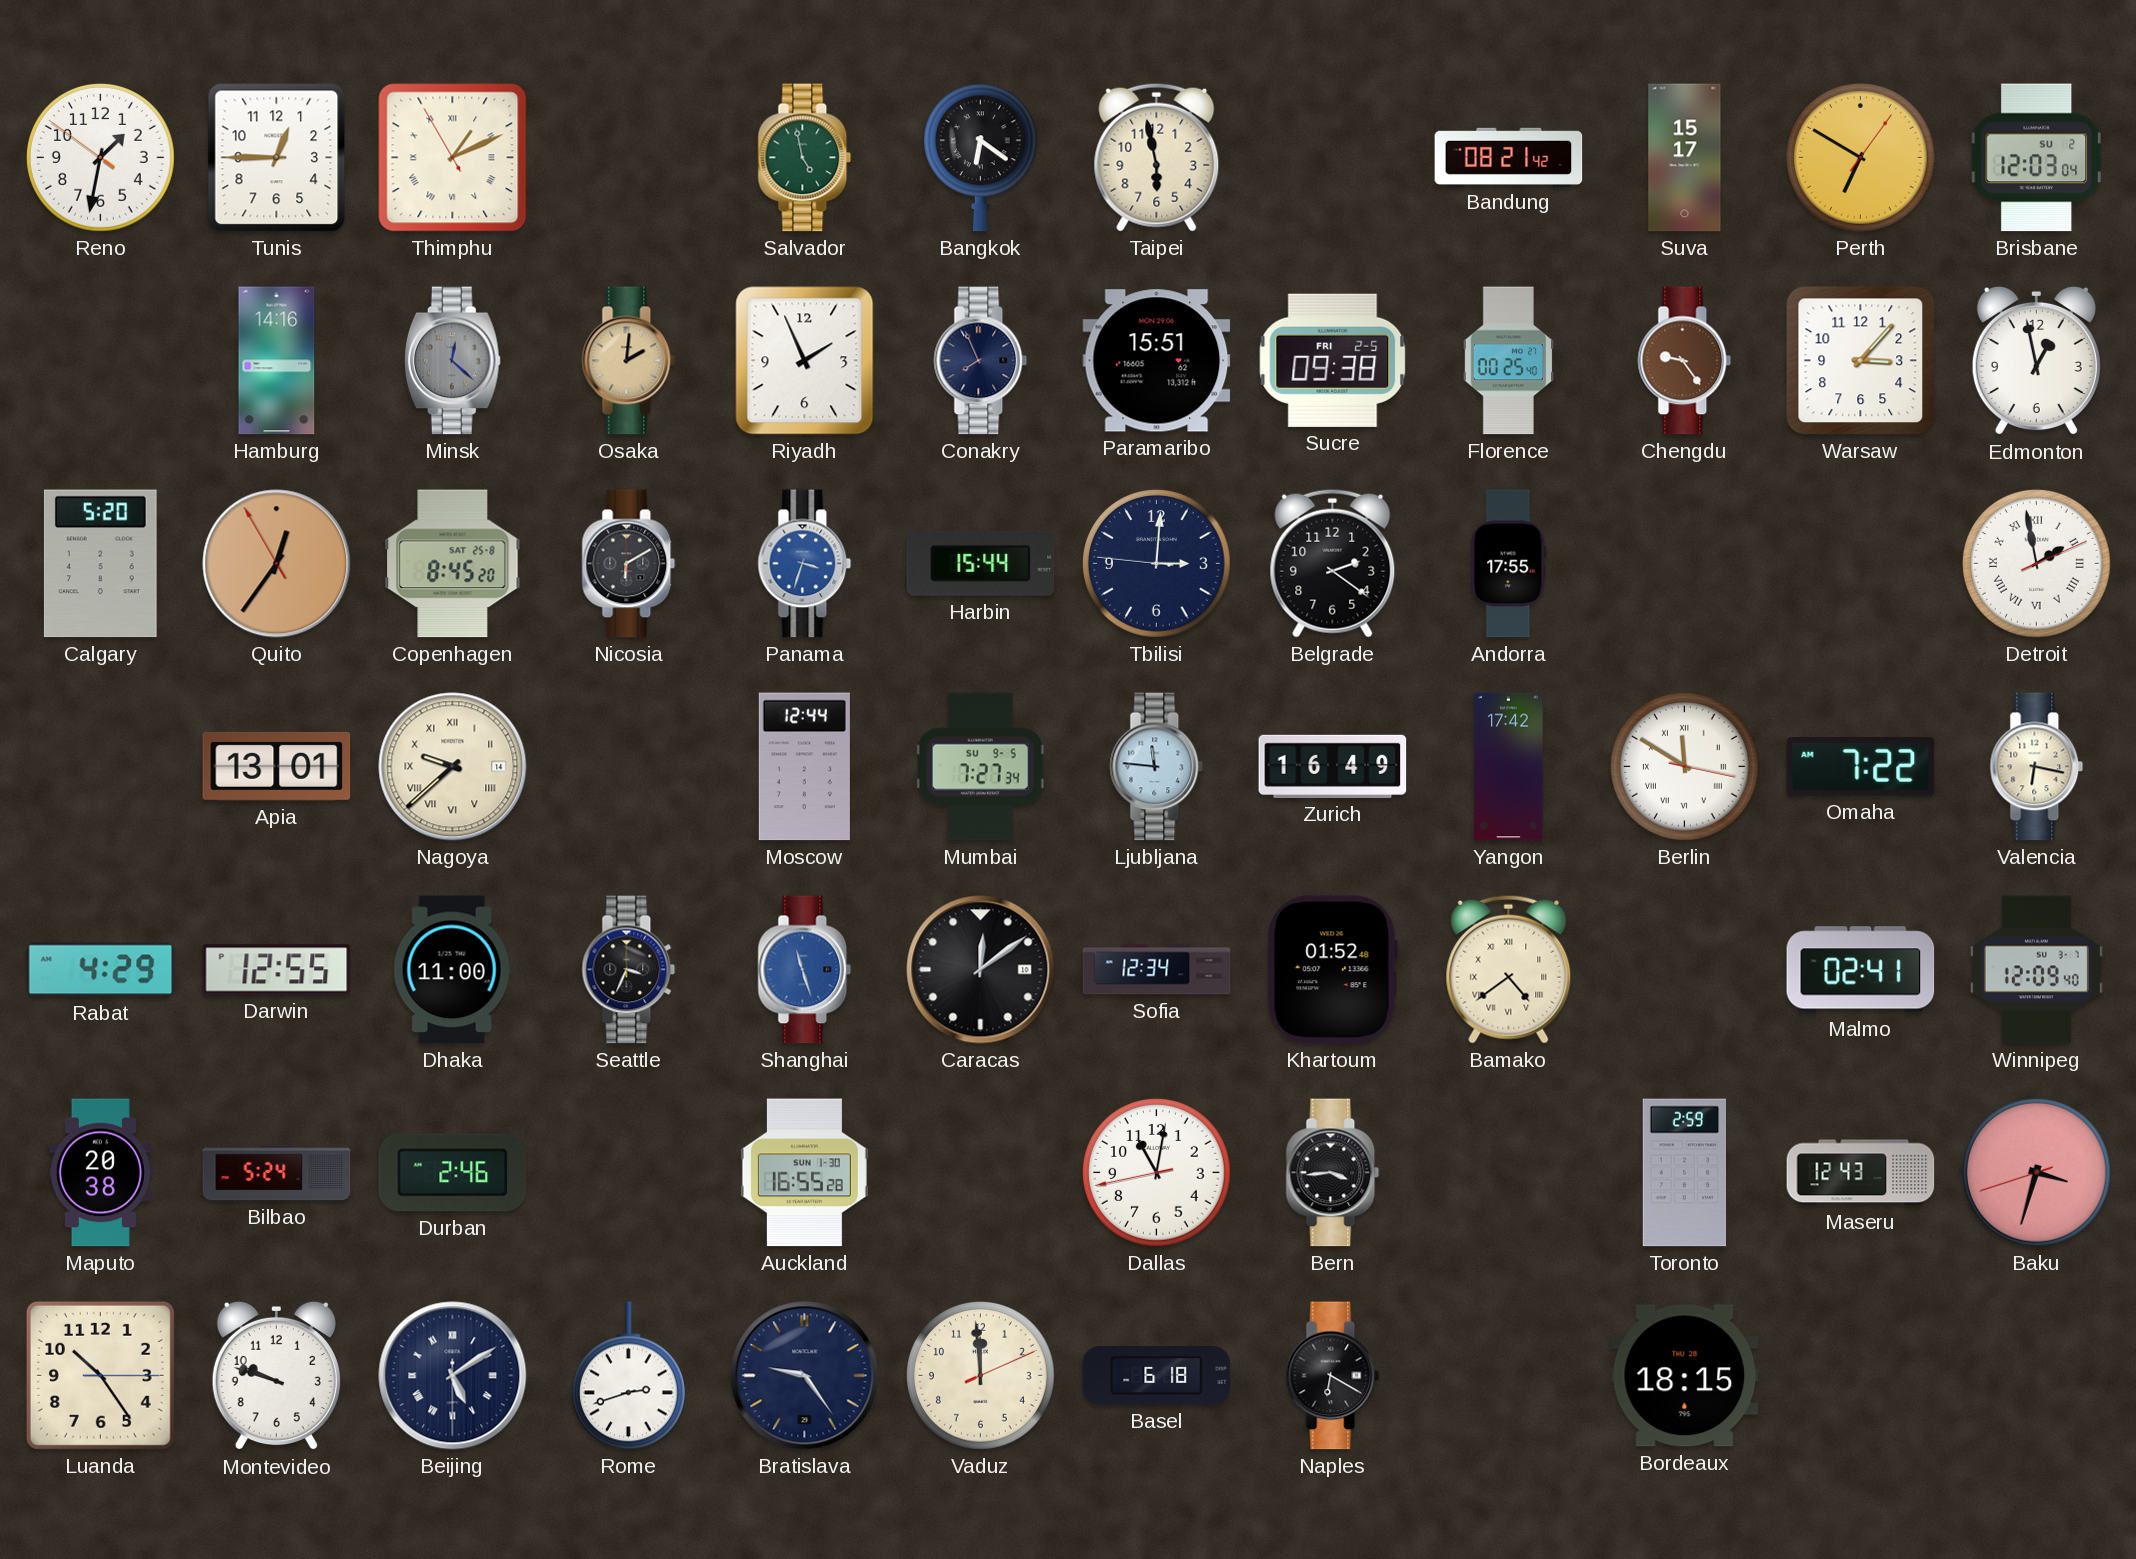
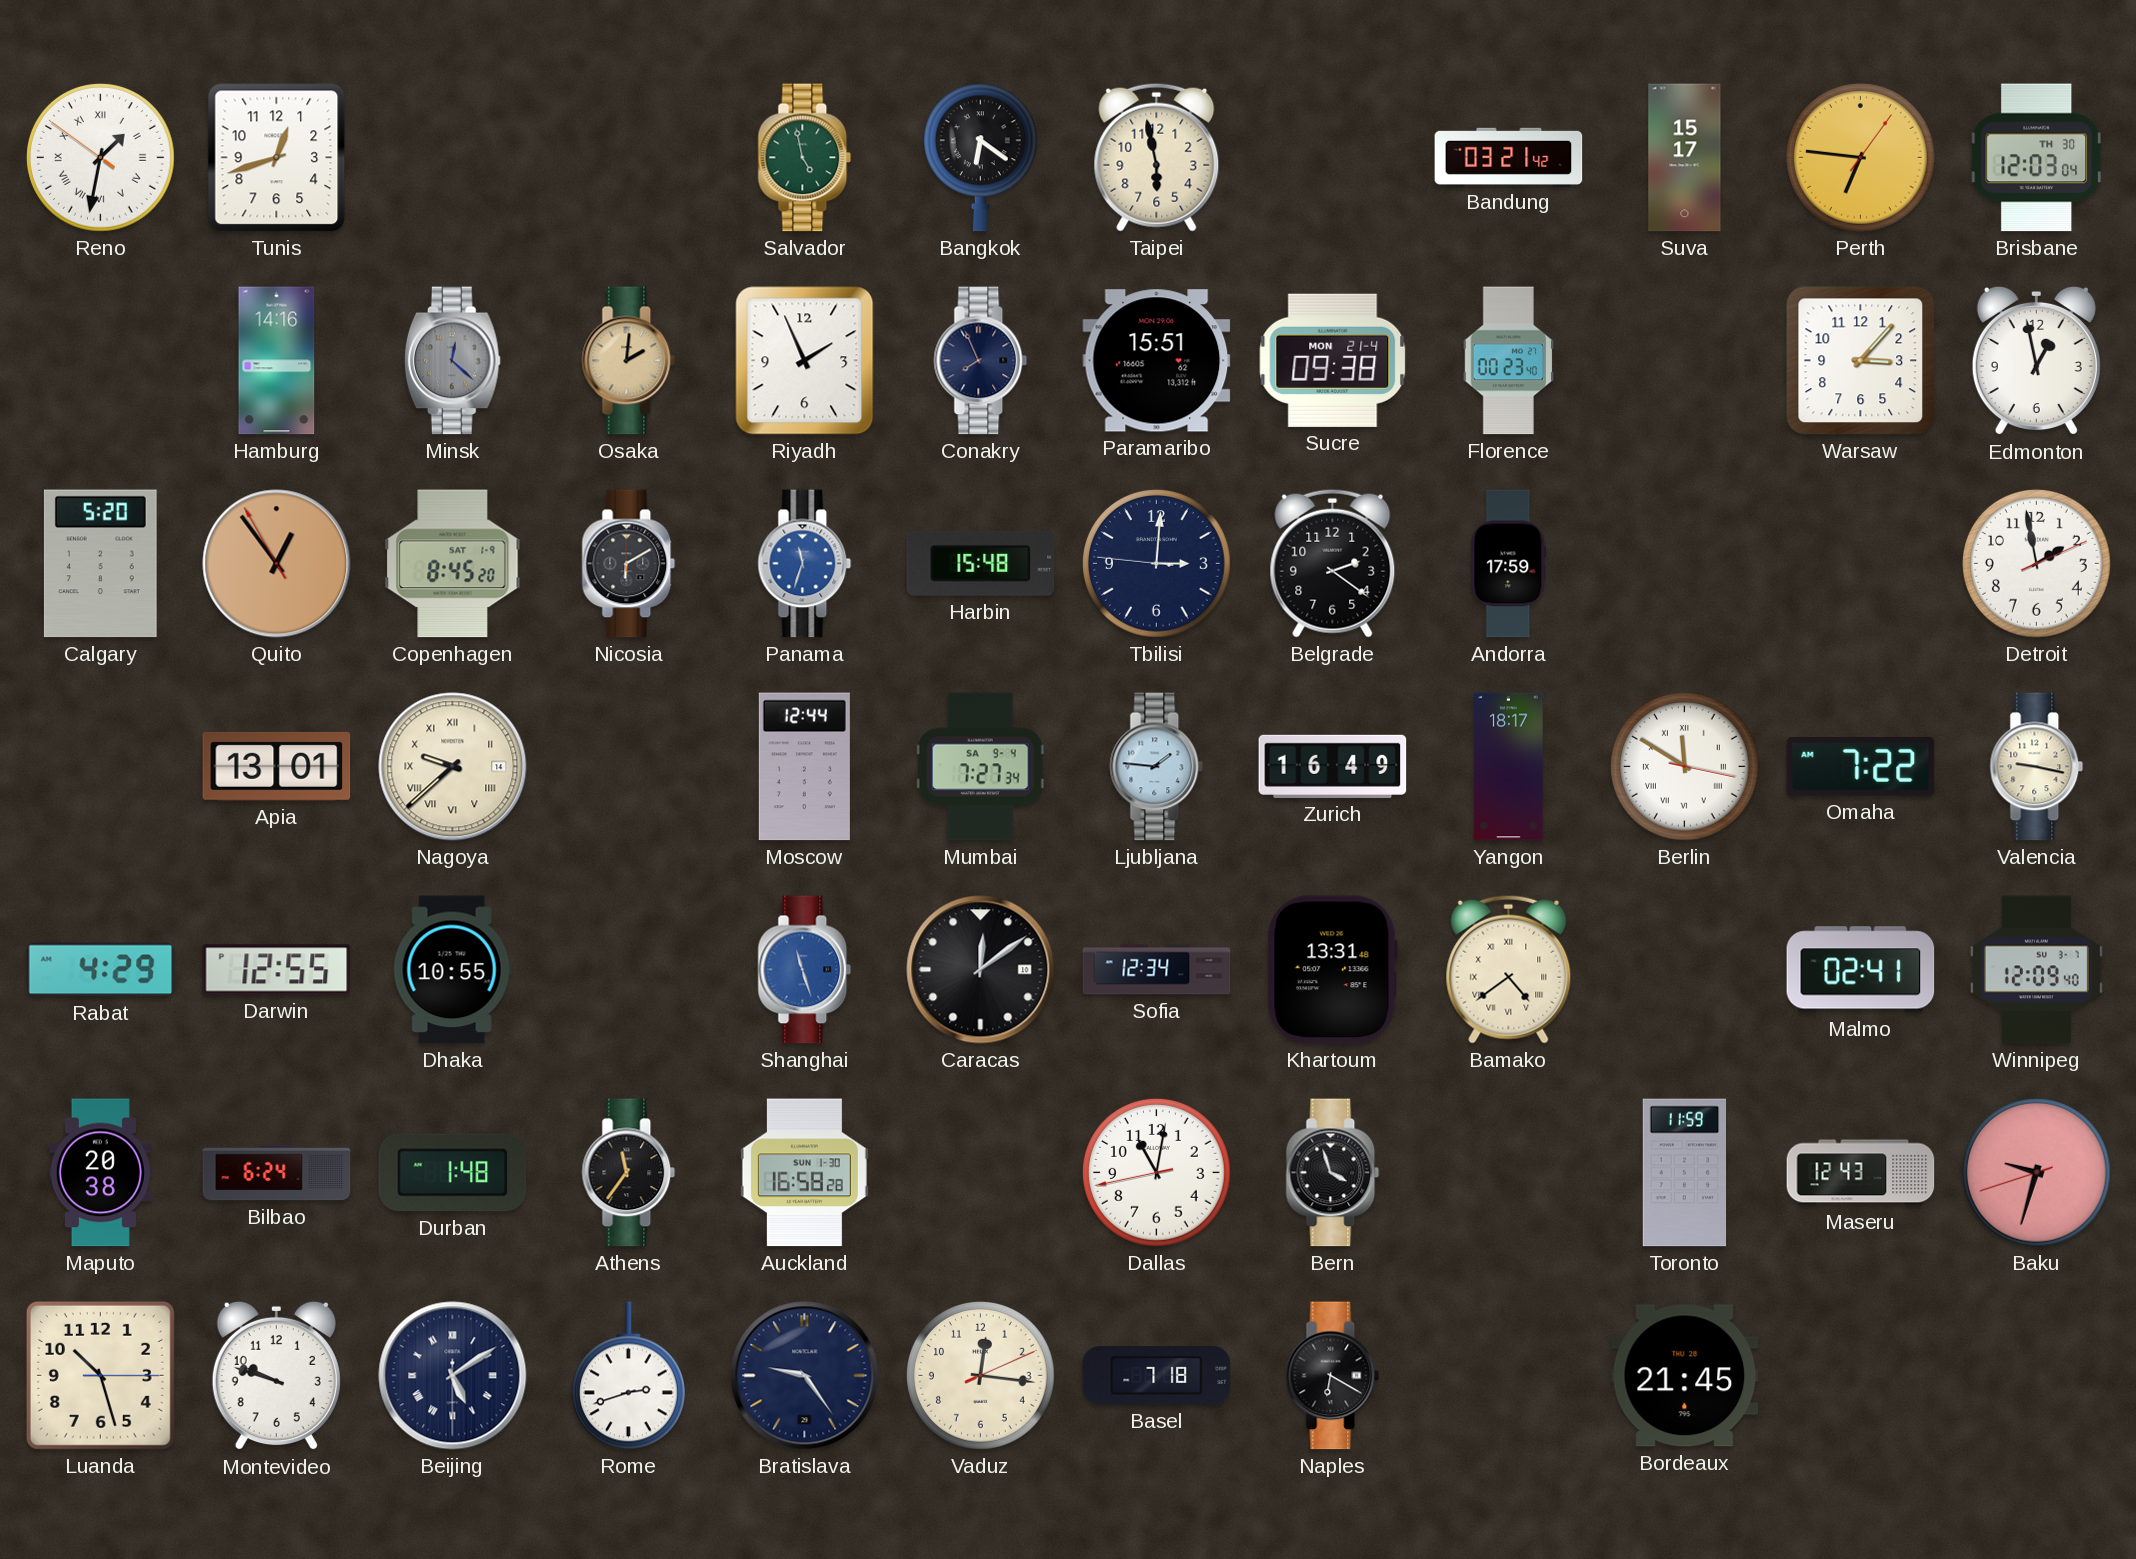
Reno numerals: Arabic -> Roman
Tunis: 12:45 -> 12:42
Thimphu: 1:10 -> none
Bandung: 08:21 -> 03:21
Perth: 6:50 -> 6:46
Brisbane date: SU 2 -> TH 30
Sucre date: FRI 2-5 -> MON 21-4
Florence: 00:25 -> 00:23
Chengdu: 9:24 -> none
Quito: 12:35 -> 12:53
Copenhagen date: SAT 25-8 -> SAT 1-9
Panama: 3:33 -> 11:33
Harbin: 15:44 -> 15:48
Andorra: 17:55 -> 17:59
Detroit numerals: Roman -> Arabic
Mumbai date: SU 9-5 -> SA 9-4
Ljubljana: 11:46 -> 1:46
Yangon: 17:42 -> 18:17
Valencia: 6:17 -> 9:17
Dhaka: 11:00 -> 10:55
Seattle: 3:34 -> none
Khartoum: 01:52 -> 13:31
Bilbao: 5:24 -> 6:24
Durban: 2:46 -> 1:48
Athens: none -> 11:36
Auckland: 16:55 -> 16:58
Bern: 3:44 -> 3:57
Toronto: 2:59 -> 11:59
Baku: 3:32 -> 9:32
Luanda: 10:24 -> 10:27
Vaduz: 11:59 -> 12:16
Basel: 6:18 -> 7:18
Bordeaux: 18:15 -> 21:45
